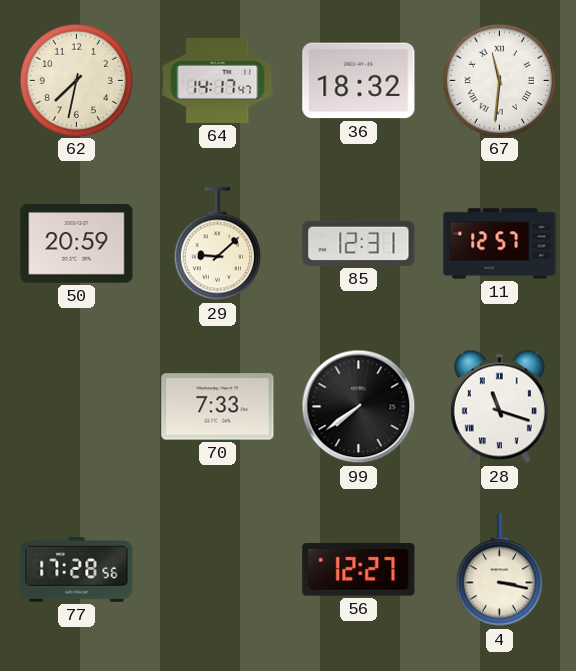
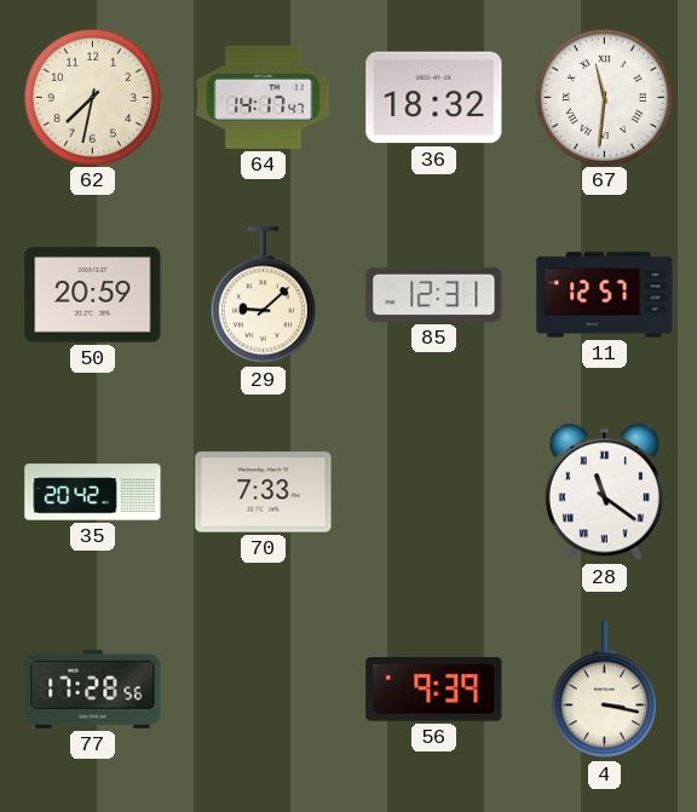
35: none -> 20:42
99: 7:39 -> none
28: 11:18 -> 11:21
56: 12:27 -> 9:39
